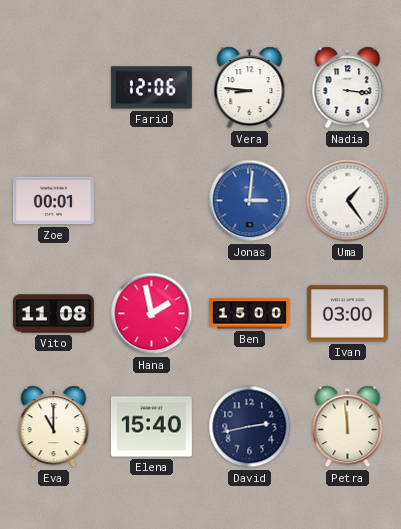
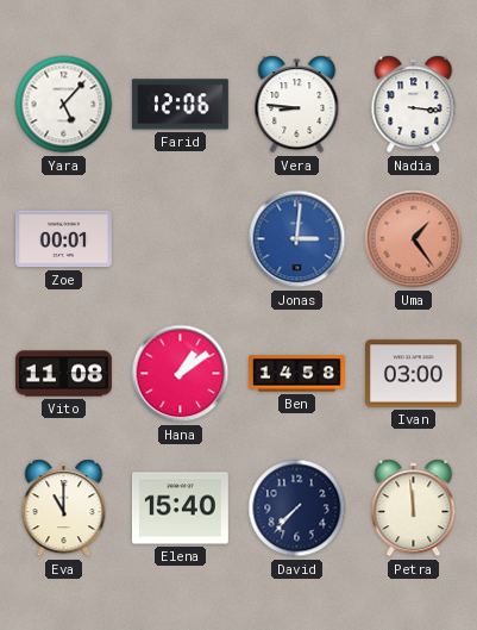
Yara: none -> 5:07
Uma dial: white -> salmon
Hana: 1:58 -> 1:09
Ben: 15:00 -> 14:58
David: 2:43 -> 7:37
